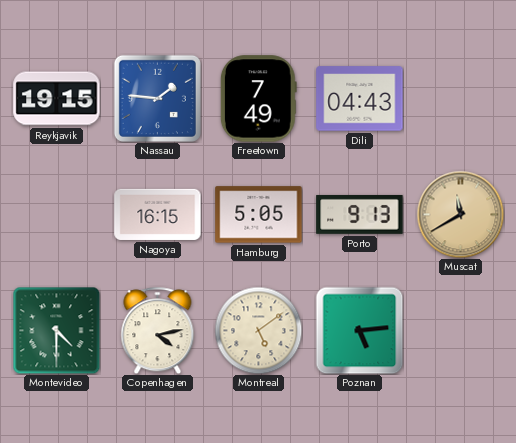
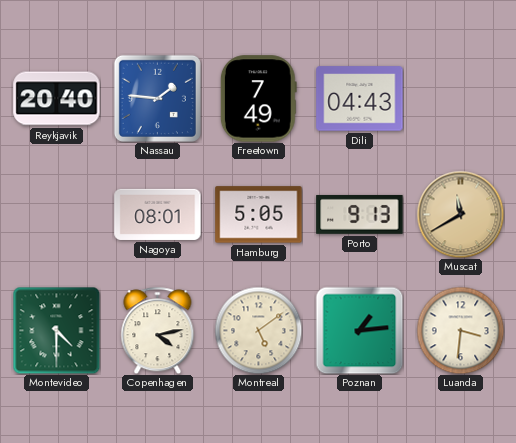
Reykjavik: 19:15 -> 20:40
Nagoya: 16:15 -> 08:01
Poznan: 5:14 -> 1:14
Luanda: none -> 3:31
